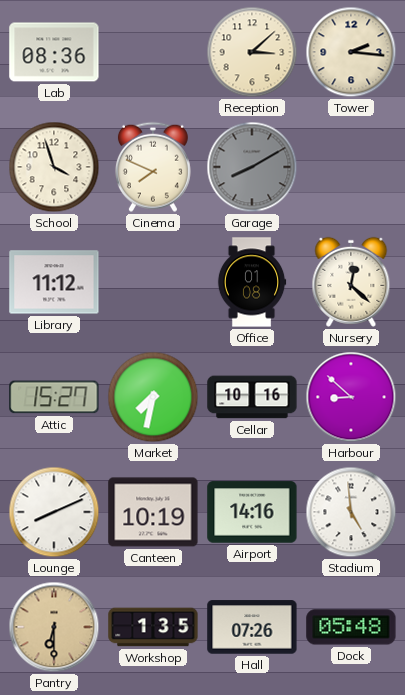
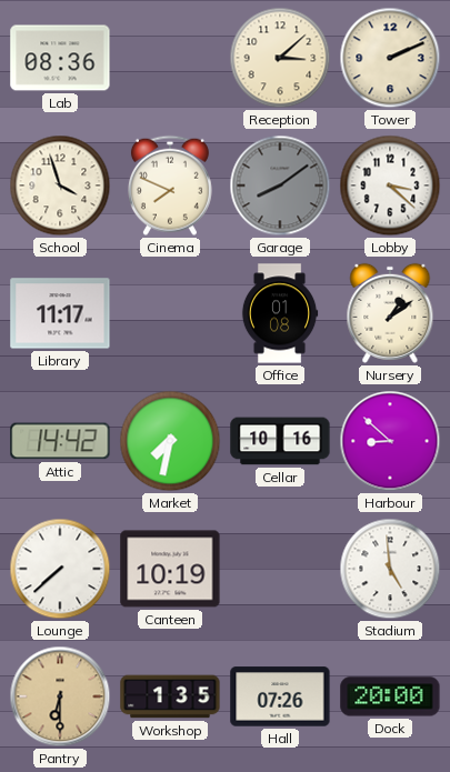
Tower: 2:16 -> 2:11
Garage: 8:10 -> 8:09
Lobby: none -> 3:22
Library: 11:12 -> 11:17
Nursery: 12:22 -> 1:09
Attic: 15:27 -> 14:42
Lounge: 8:11 -> 7:38
Airport: 14:16 -> none
Dock: 05:48 -> 20:00
